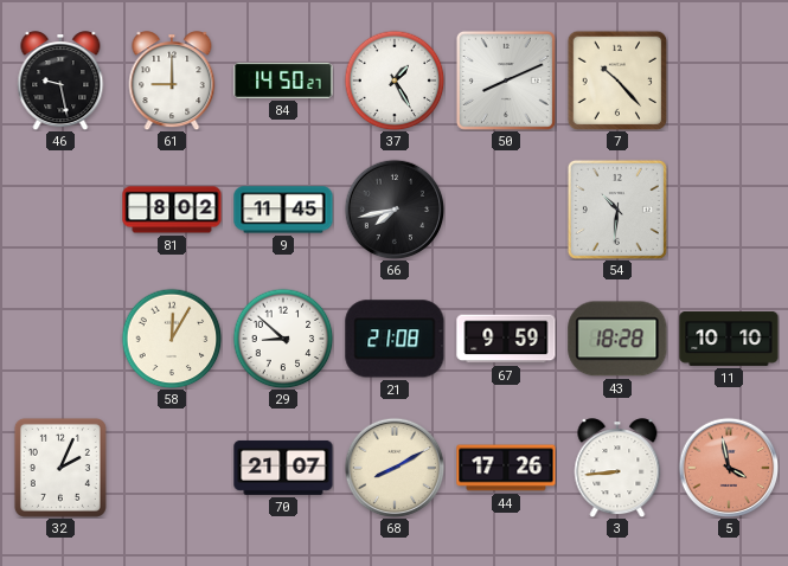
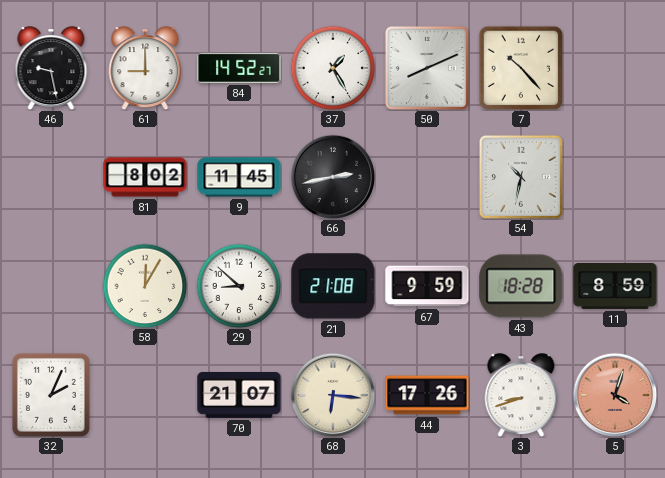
84: 14:50 -> 14:52
66: 7:43 -> 2:43
54: 10:31 -> 10:32
11: 10:10 -> 8:59
68: 8:10 -> 6:16
3: 8:44 -> 8:42
5: 3:58 -> 4:03
